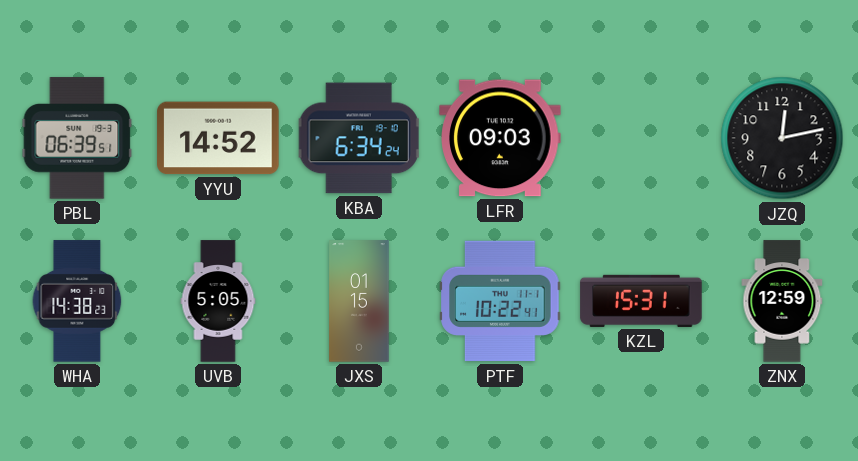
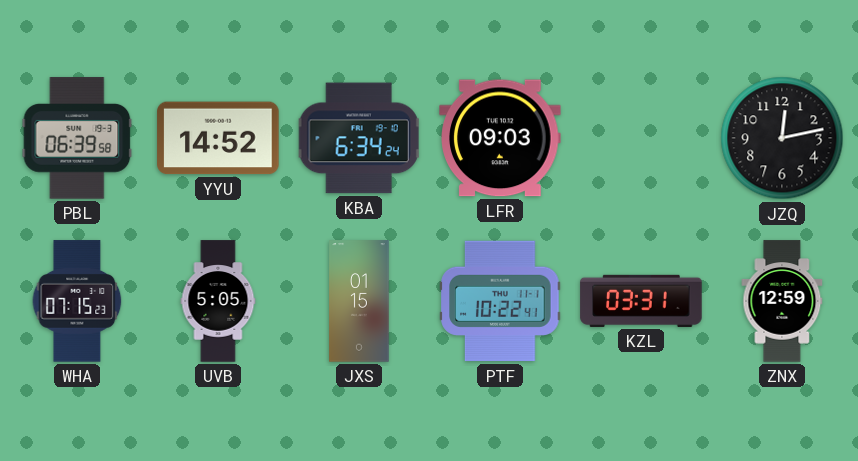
PBL: 06:39:51 -> 06:39:58
WHA: 14:38 -> 07:15
KZL: 15:31 -> 03:31
